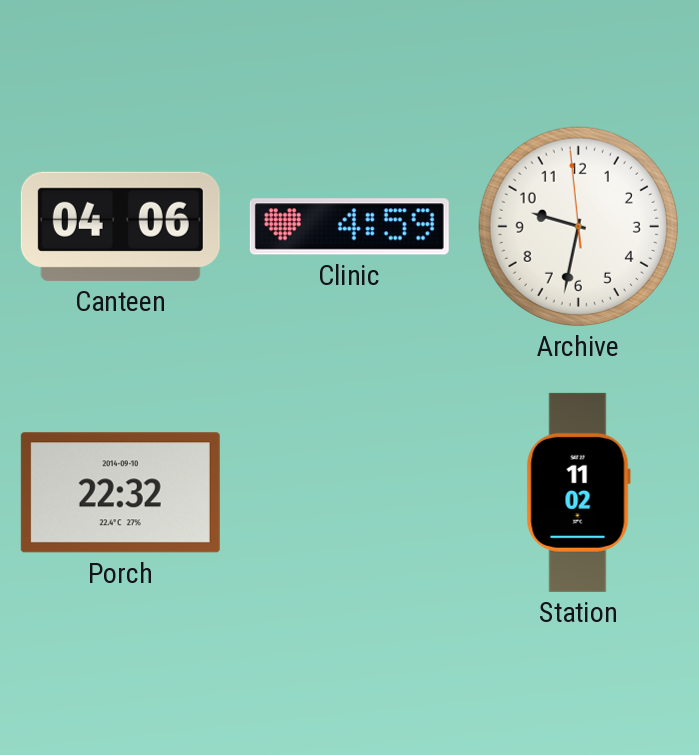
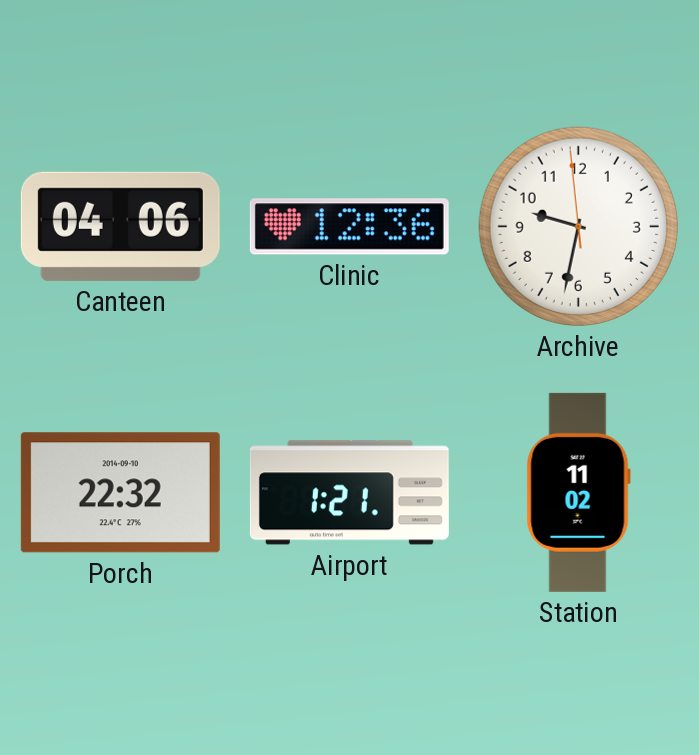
Clinic: 4:59 -> 12:36
Airport: none -> 1:21
